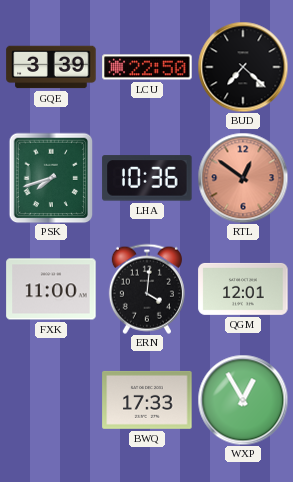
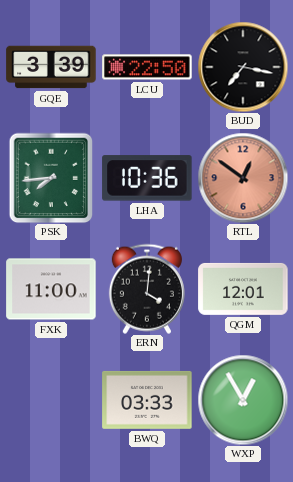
BUD: 7:22 -> 7:17
PSK: 7:42 -> 7:44
BWQ: 17:33 -> 03:33
